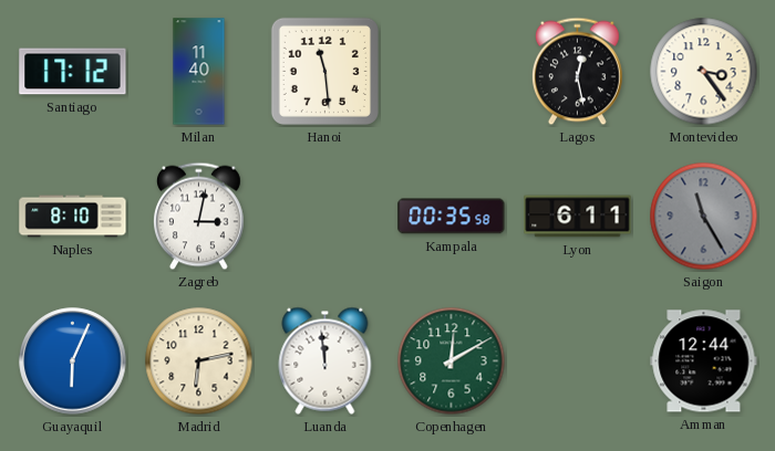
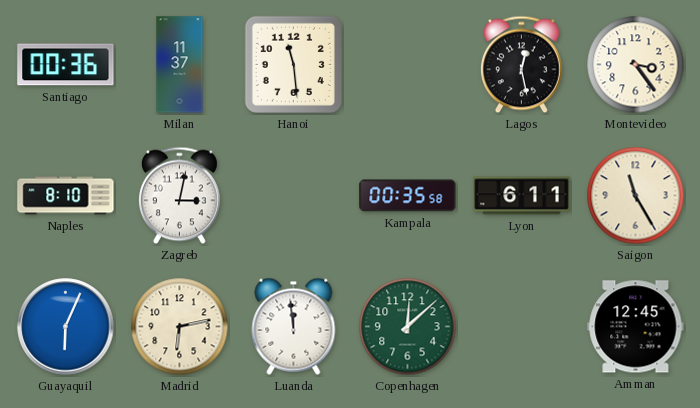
Santiago: 17:12 -> 00:36
Milan: 11:40 -> 11:37
Saigon dial: grey -> cream
Copenhagen: 12:10 -> 12:08
Amman: 12:44 -> 12:45
